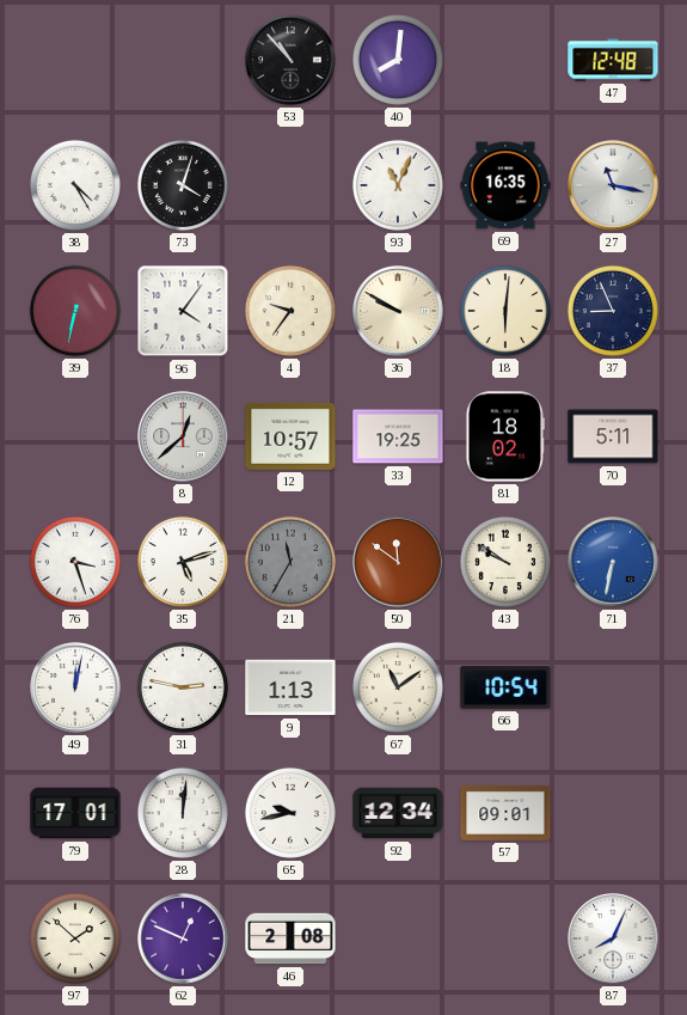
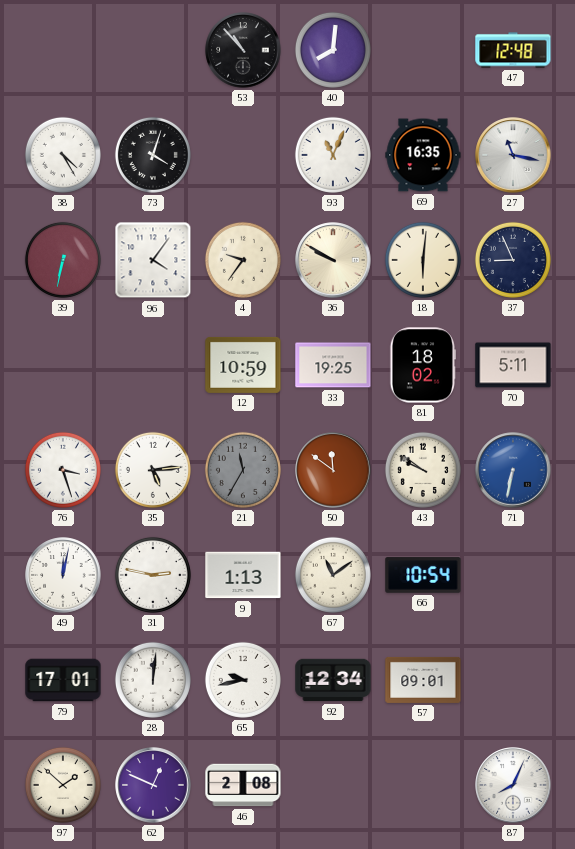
8: 12:38 -> none
12: 10:57 -> 10:59
35: 5:12 -> 5:14
